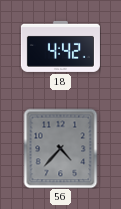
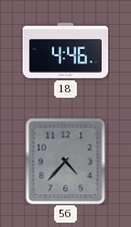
18: 4:42 -> 4:46
